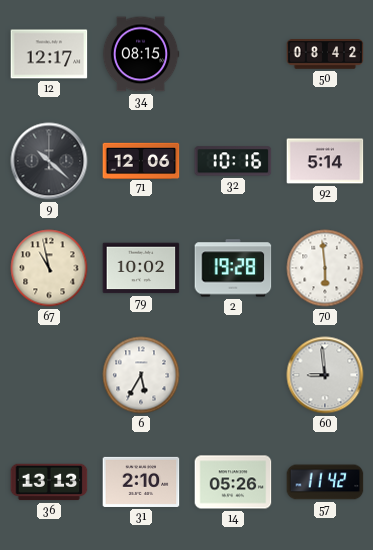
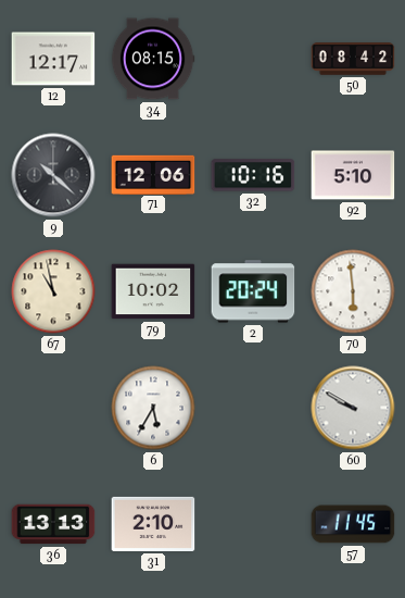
92: 5:14 -> 5:10
2: 19:28 -> 20:24
60: 8:59 -> 9:50
14: 05:26 -> none
57: 11:42 -> 11:45
